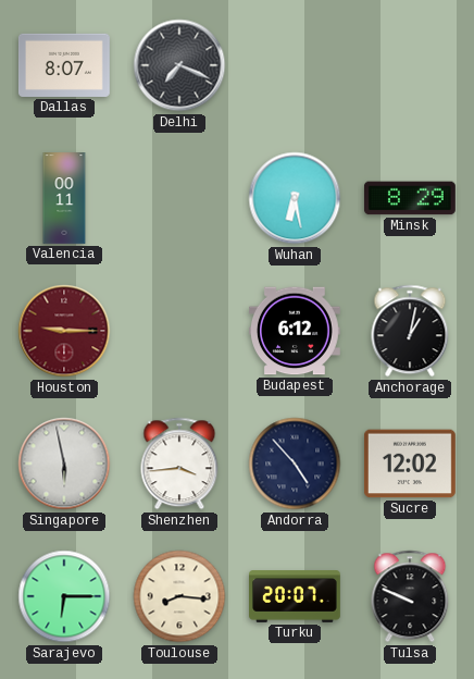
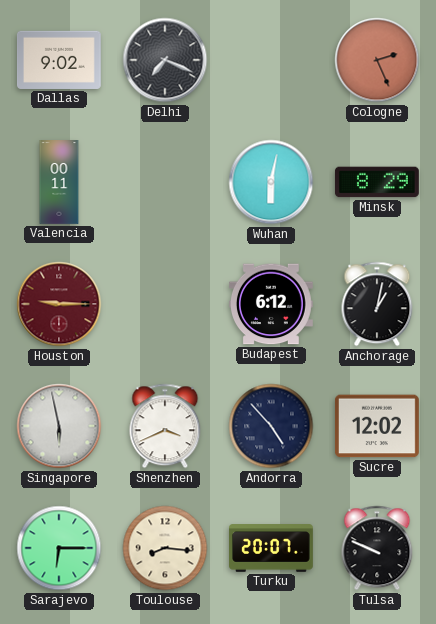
Dallas: 8:07 -> 9:02
Cologne: none -> 2:26
Wuhan: 6:28 -> 6:02
Shenzhen: 3:44 -> 3:41
